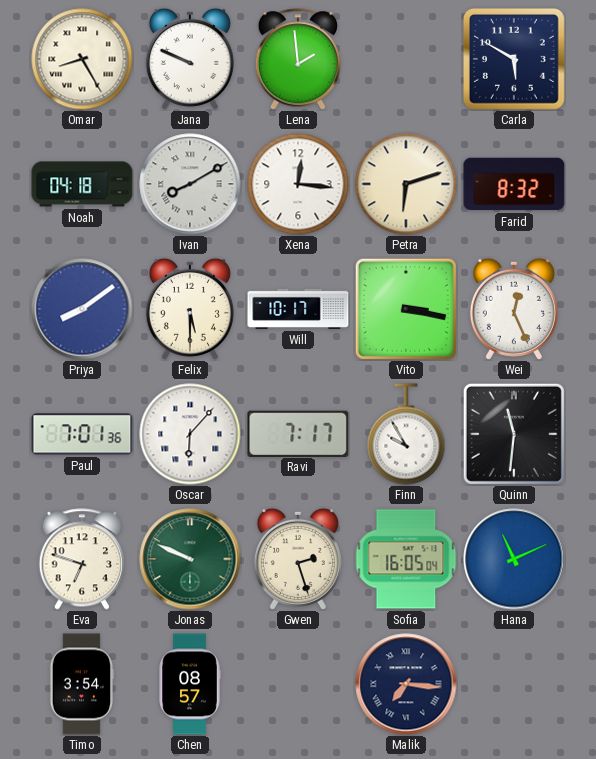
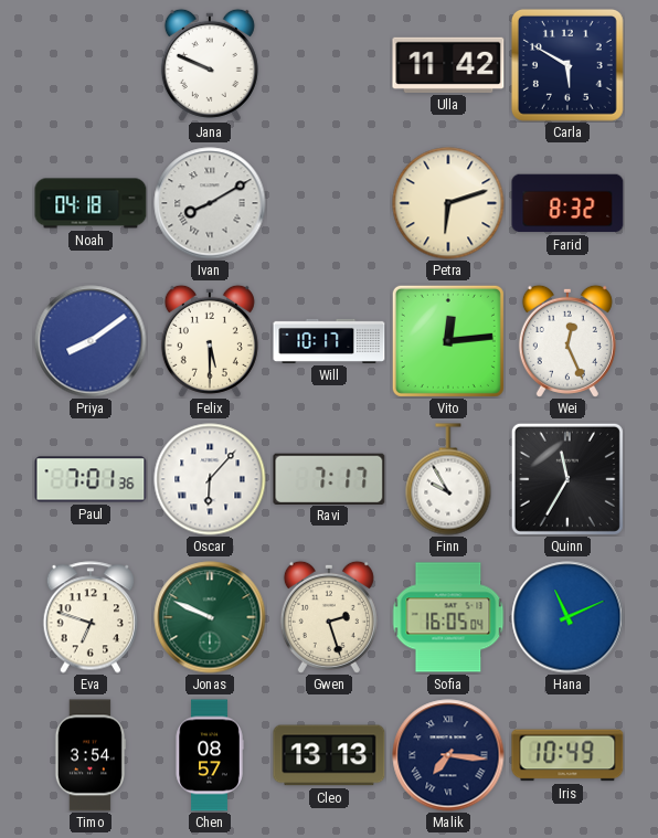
Omar: 8:25 -> none
Lena: 1:59 -> none
Ulla: none -> 11:42
Xena: 12:16 -> none
Vito: 3:17 -> 12:14
Quinn: 11:31 -> 11:35
Cleo: none -> 13:13
Iris: none -> 10:49
